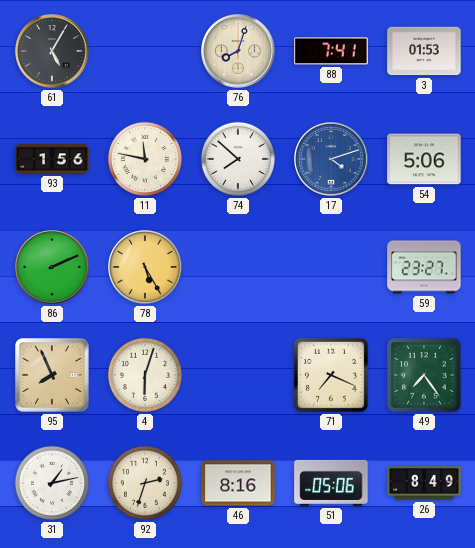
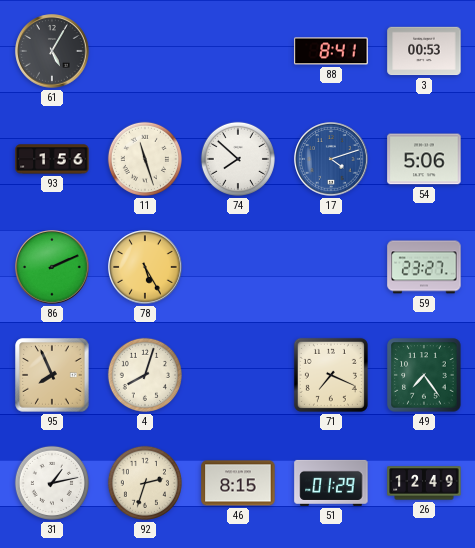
76: 8:03 -> none
88: 7:41 -> 8:41
3: 01:53 -> 00:53
11: 11:47 -> 11:27
4: 6:03 -> 8:03
46: 8:16 -> 8:15
51: 05:06 -> 01:29
26: 8:49 -> 12:49
